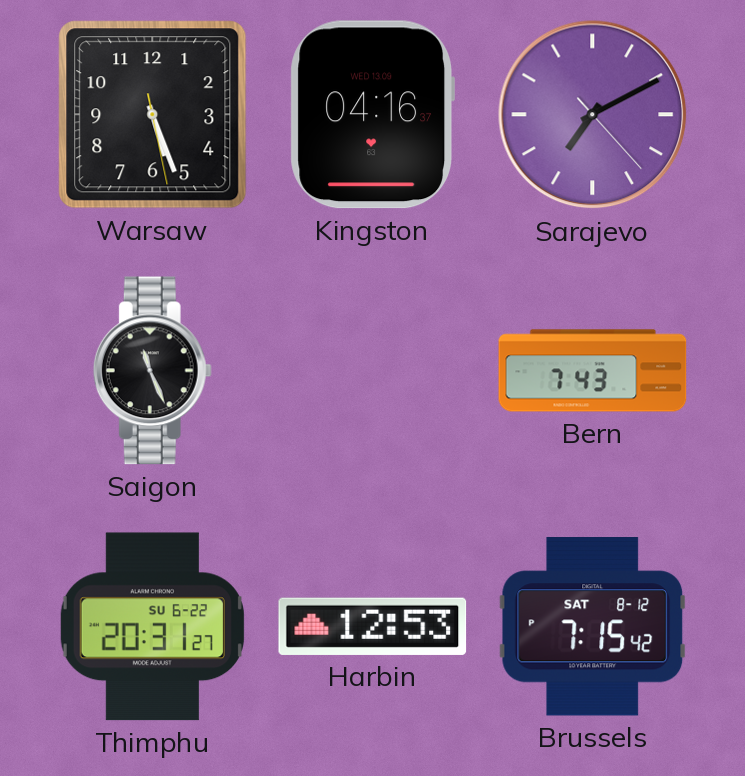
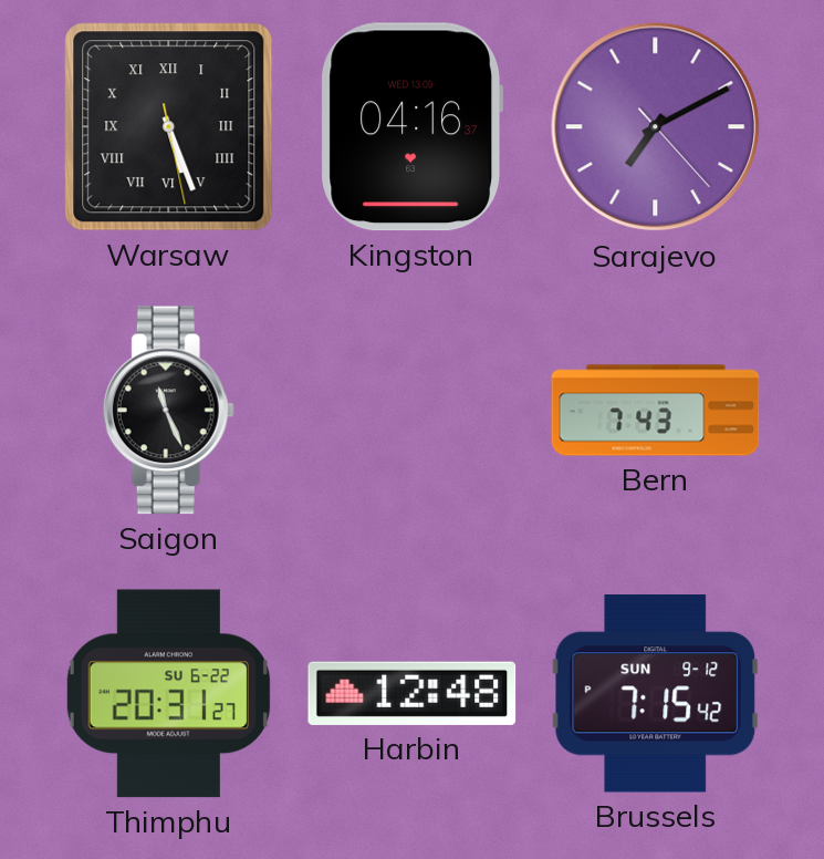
Warsaw numerals: Arabic -> Roman
Harbin: 12:53 -> 12:48
Brussels date: SAT 8-12 -> SUN 9-12
